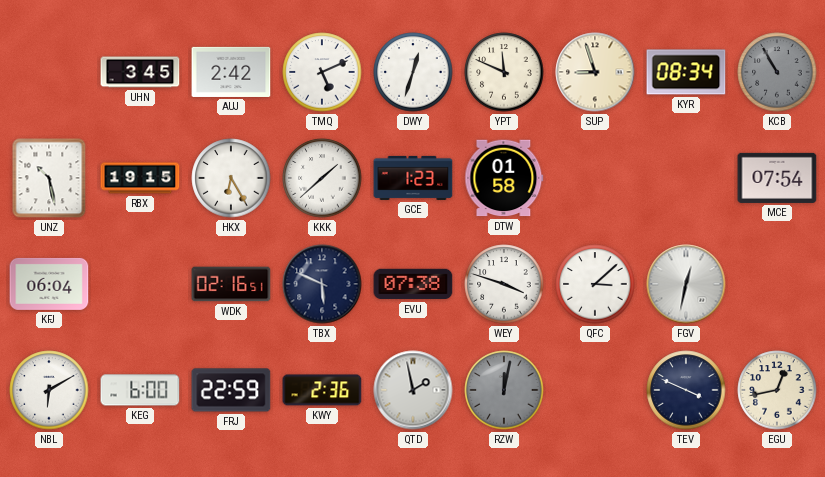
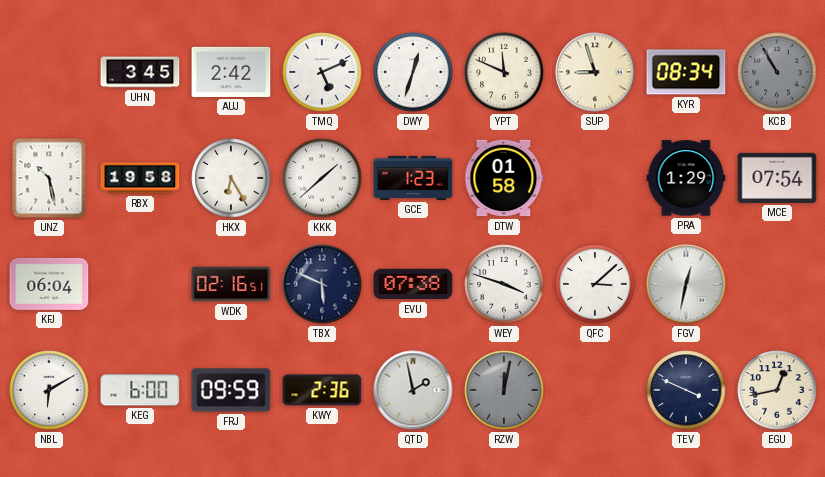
RBX: 19:15 -> 19:58
PRA: none -> 1:29
FRJ: 22:59 -> 09:59
